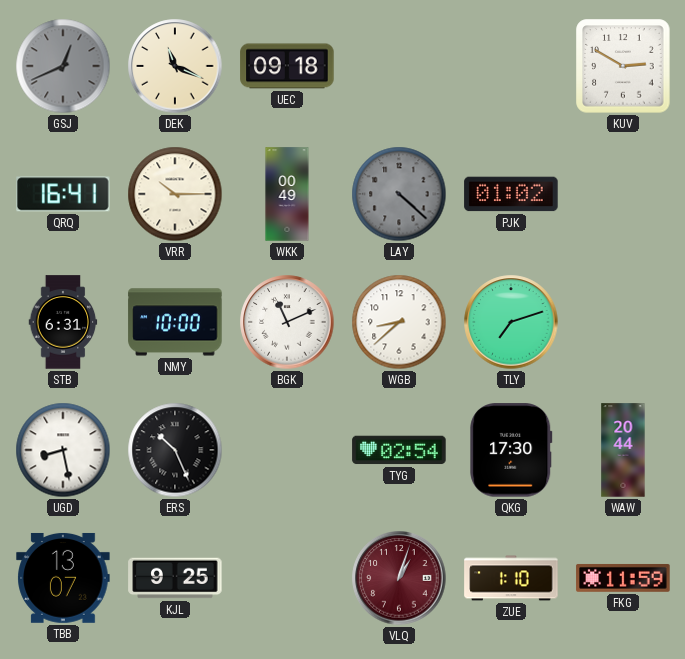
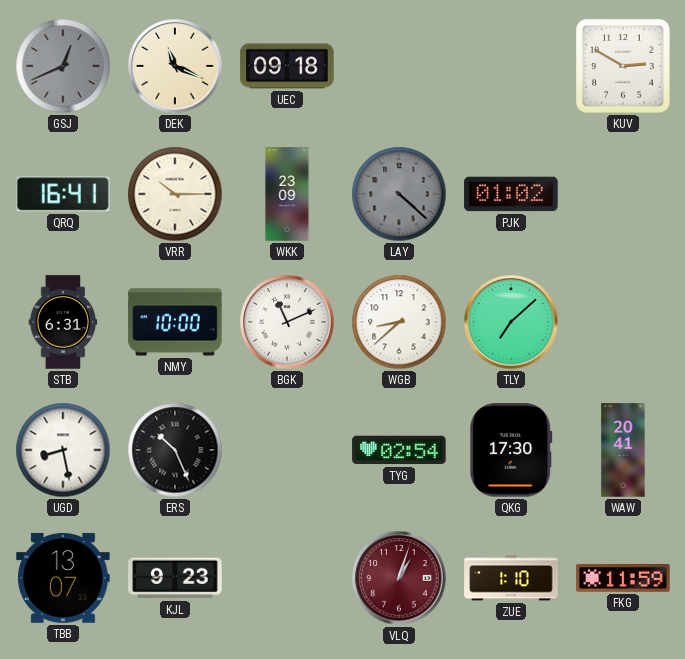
WKK: 00:49 -> 23:09
TLY: 7:12 -> 7:08
WAW: 20:44 -> 20:41
KJL: 9:25 -> 9:23
